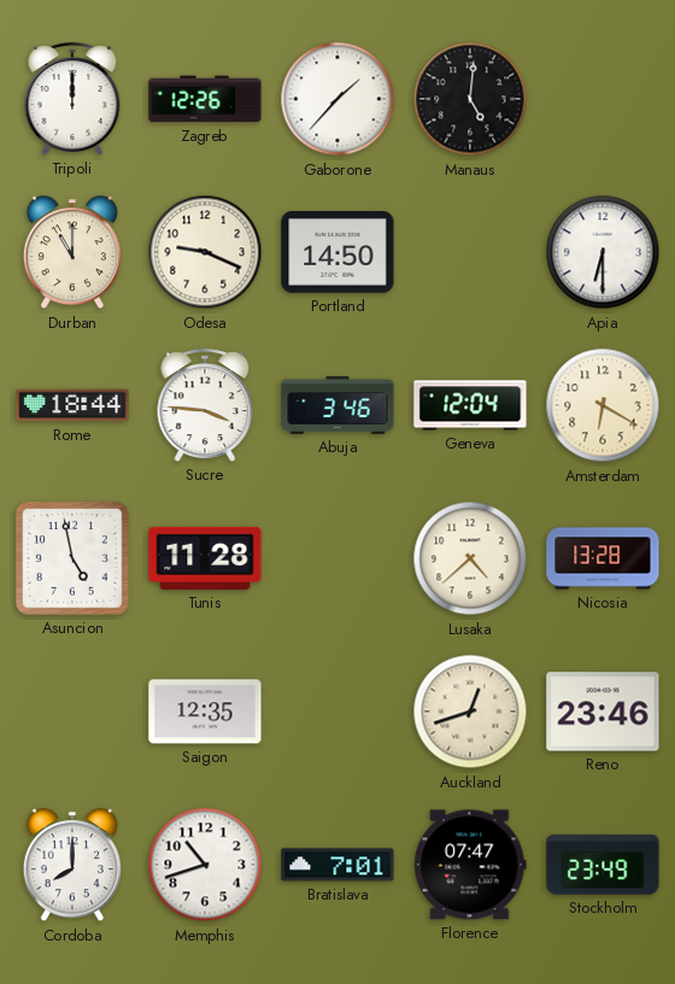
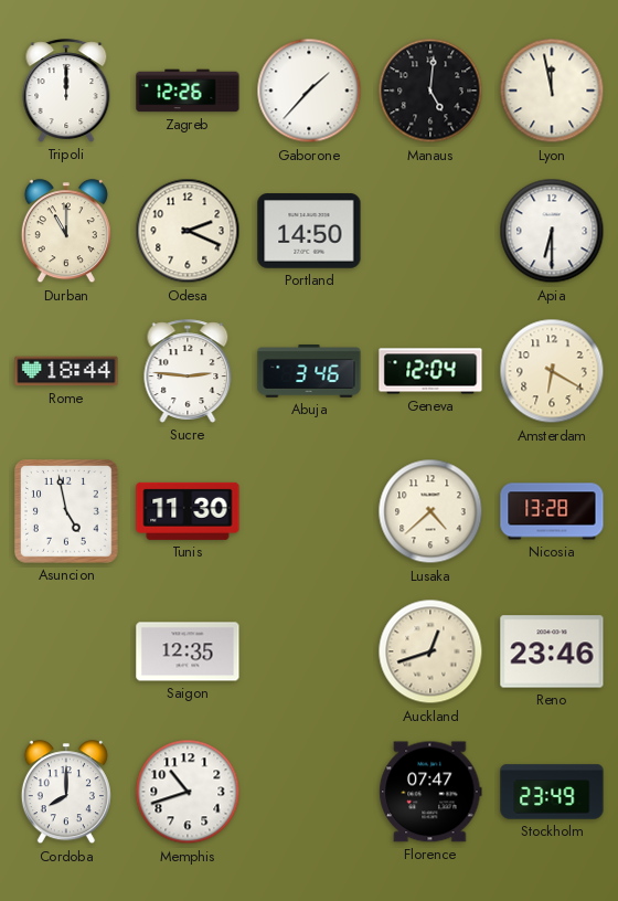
Lyon: none -> 11:58
Odesa: 9:19 -> 2:19
Sucre: 3:46 -> 2:46
Tunis: 11:28 -> 11:30
Bratislava: 7:01 -> none
